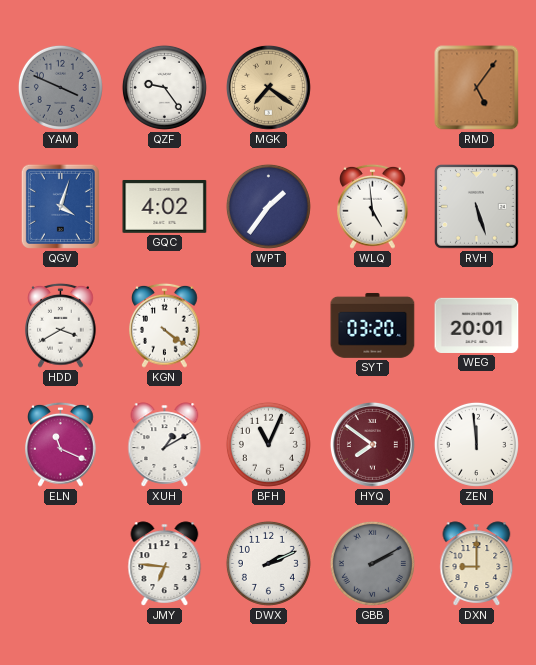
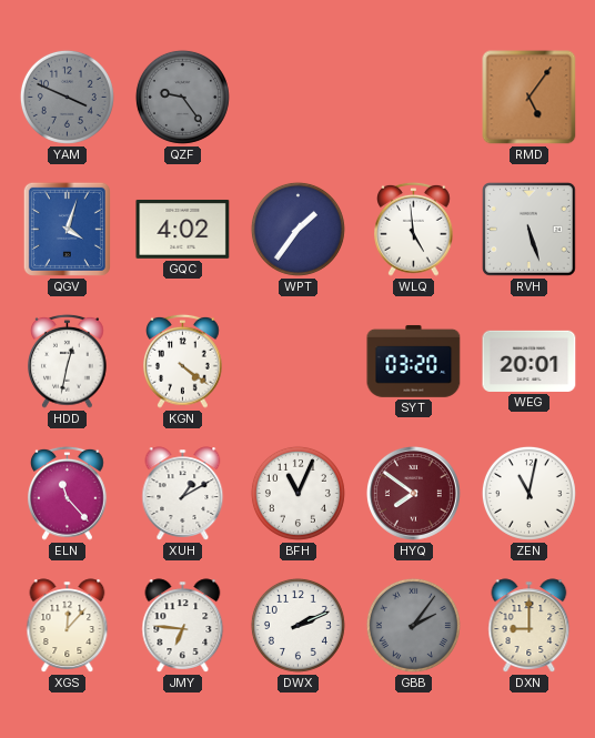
QZF dial: white -> grey
MGK: 7:21 -> none
HDD: 3:40 -> 12:32
ELN: 11:19 -> 11:23
ZEN: 11:59 -> 11:02
XGS: none -> 12:07
GBB: 2:10 -> 2:06
